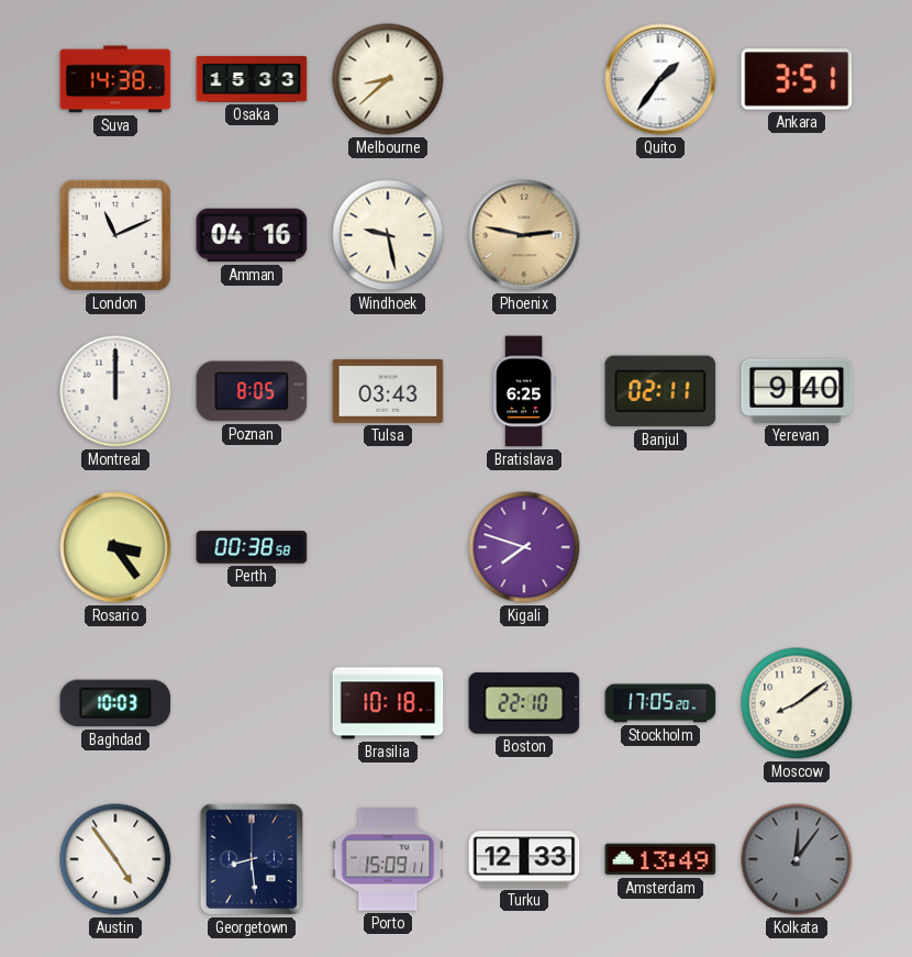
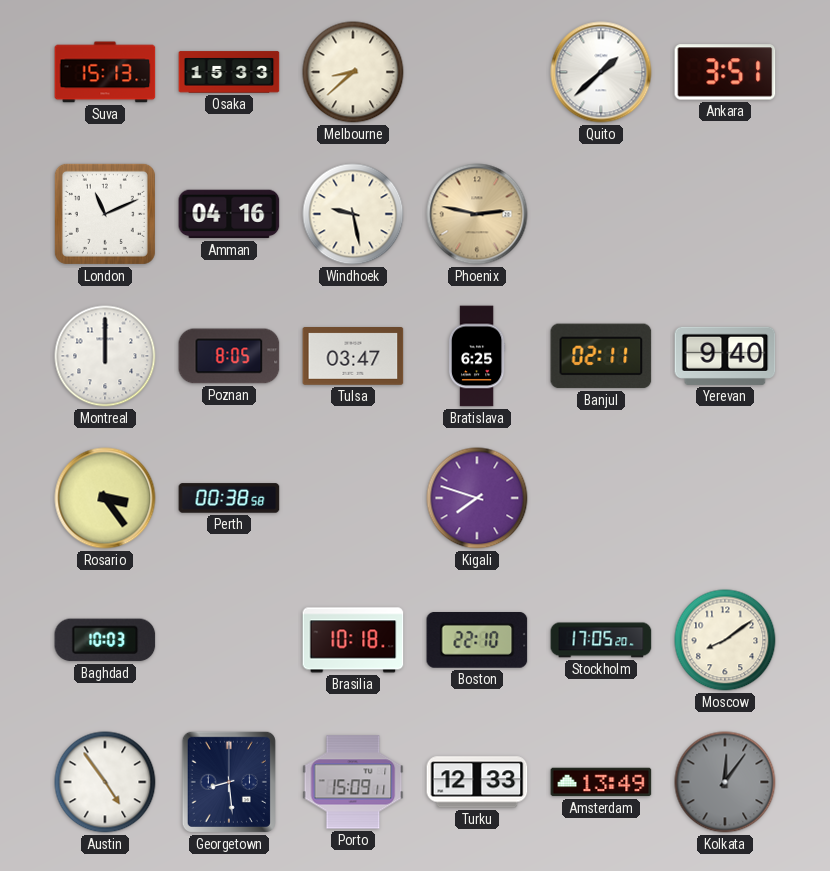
Suva: 14:38 -> 15:13
Quito: 1:36 -> 1:38
Tulsa: 03:43 -> 03:47
